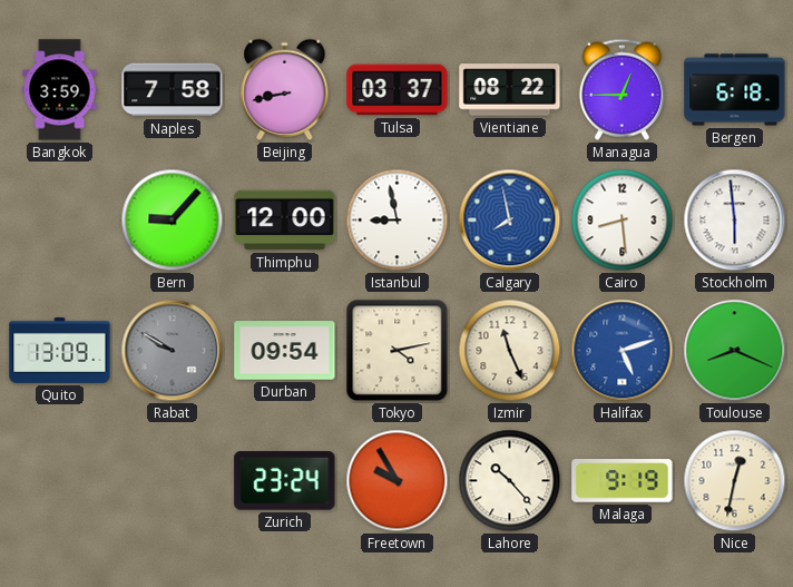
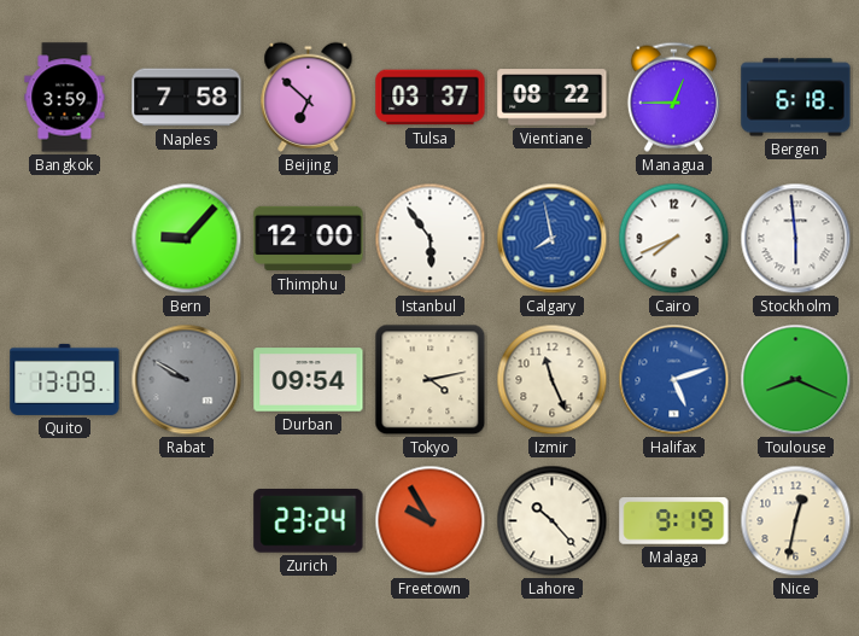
Beijing: 8:43 -> 6:52
Istanbul: 8:58 -> 5:54
Cairo: 8:29 -> 7:41
